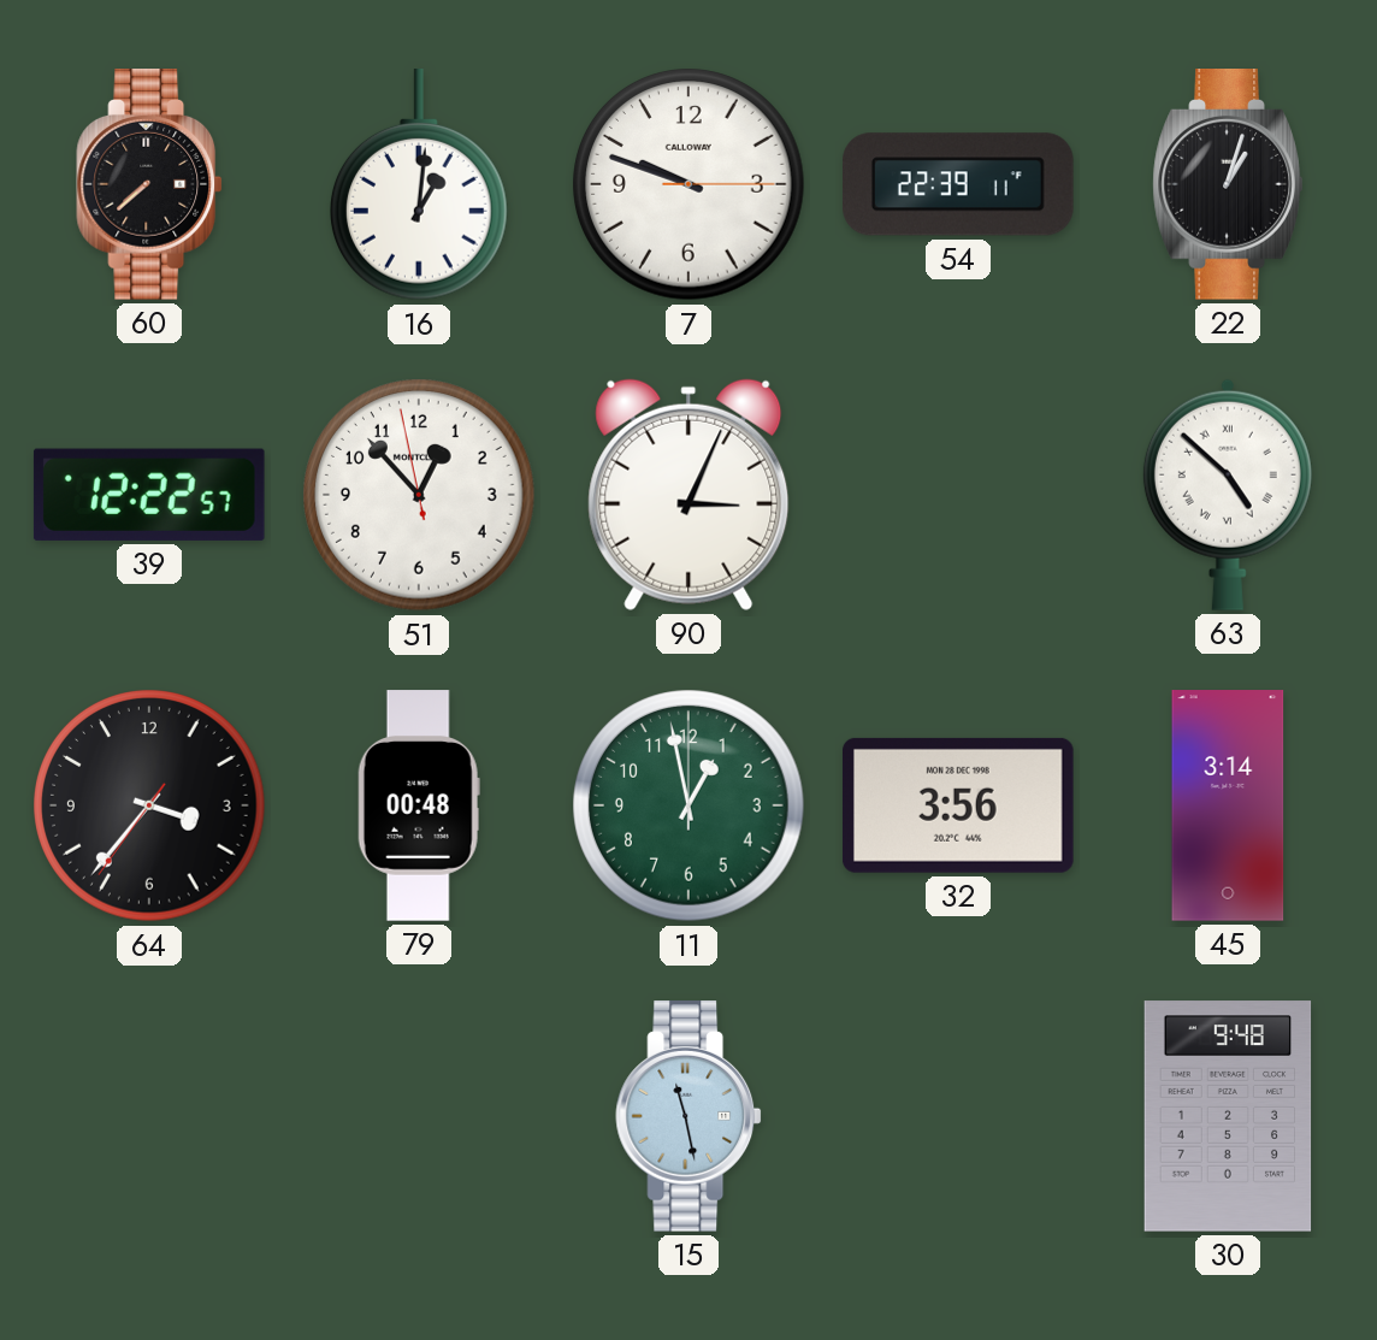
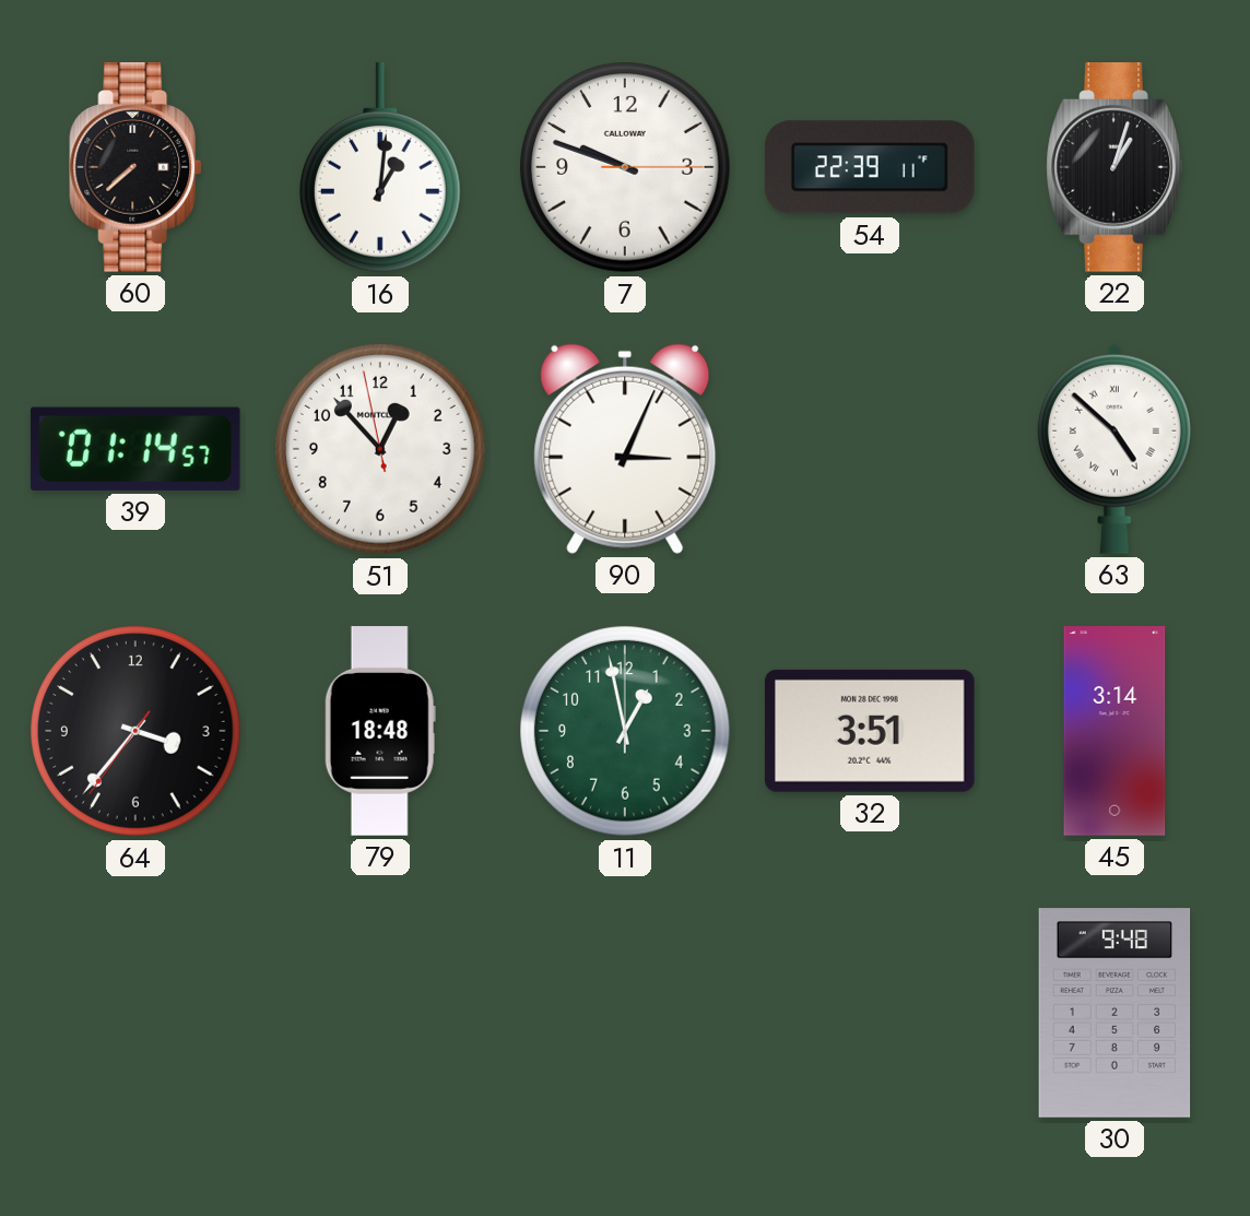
39: 12:22 -> 01:14
79: 00:48 -> 18:48
32: 3:56 -> 3:51
15: 11:28 -> none
